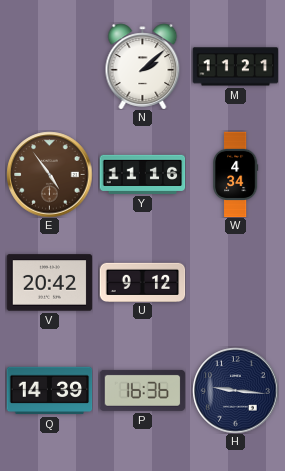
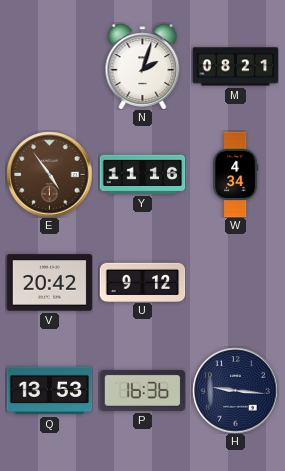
N: 2:08 -> 2:03
M: 11:21 -> 08:21
Q: 14:39 -> 13:53
